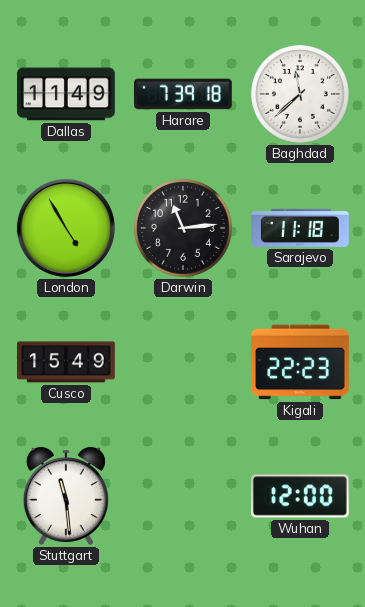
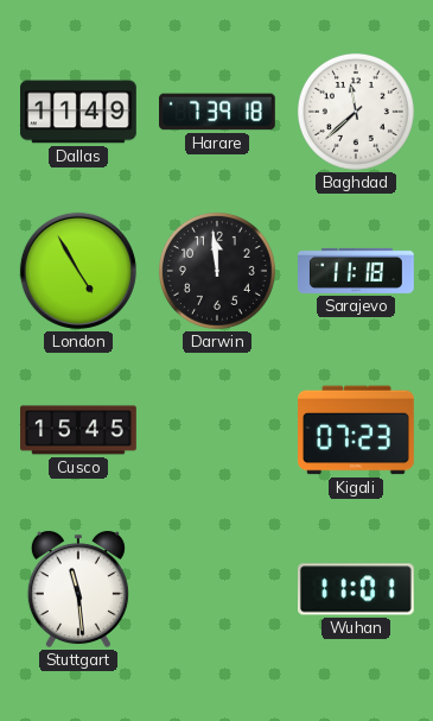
Darwin: 11:14 -> 11:59
Cusco: 15:49 -> 15:45
Kigali: 22:23 -> 07:23
Wuhan: 12:00 -> 11:01
